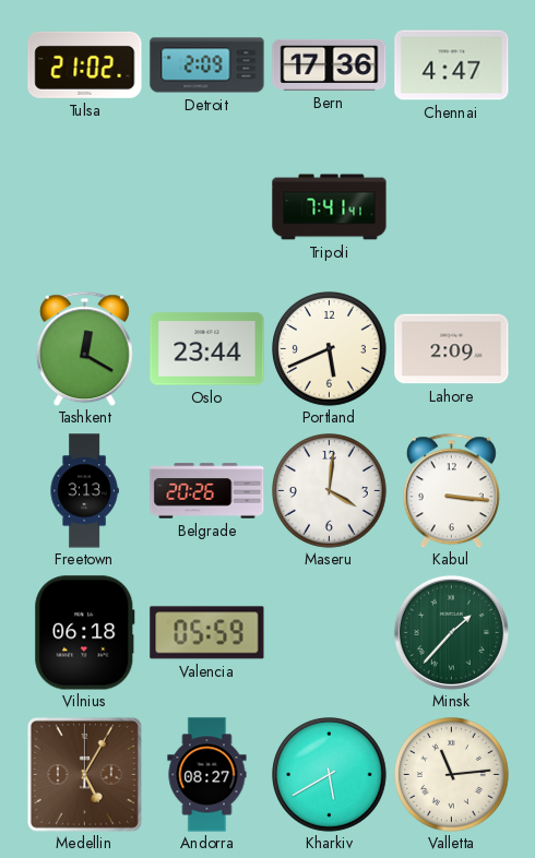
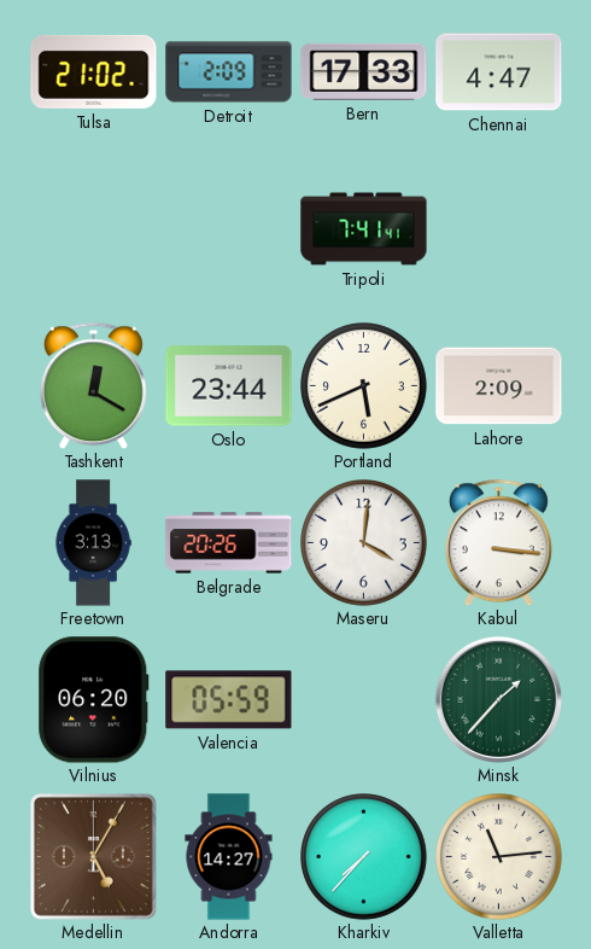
Bern: 17:36 -> 17:33
Vilnius: 06:18 -> 06:20
Andorra: 08:27 -> 14:27
Kharkiv: 5:40 -> 7:37
